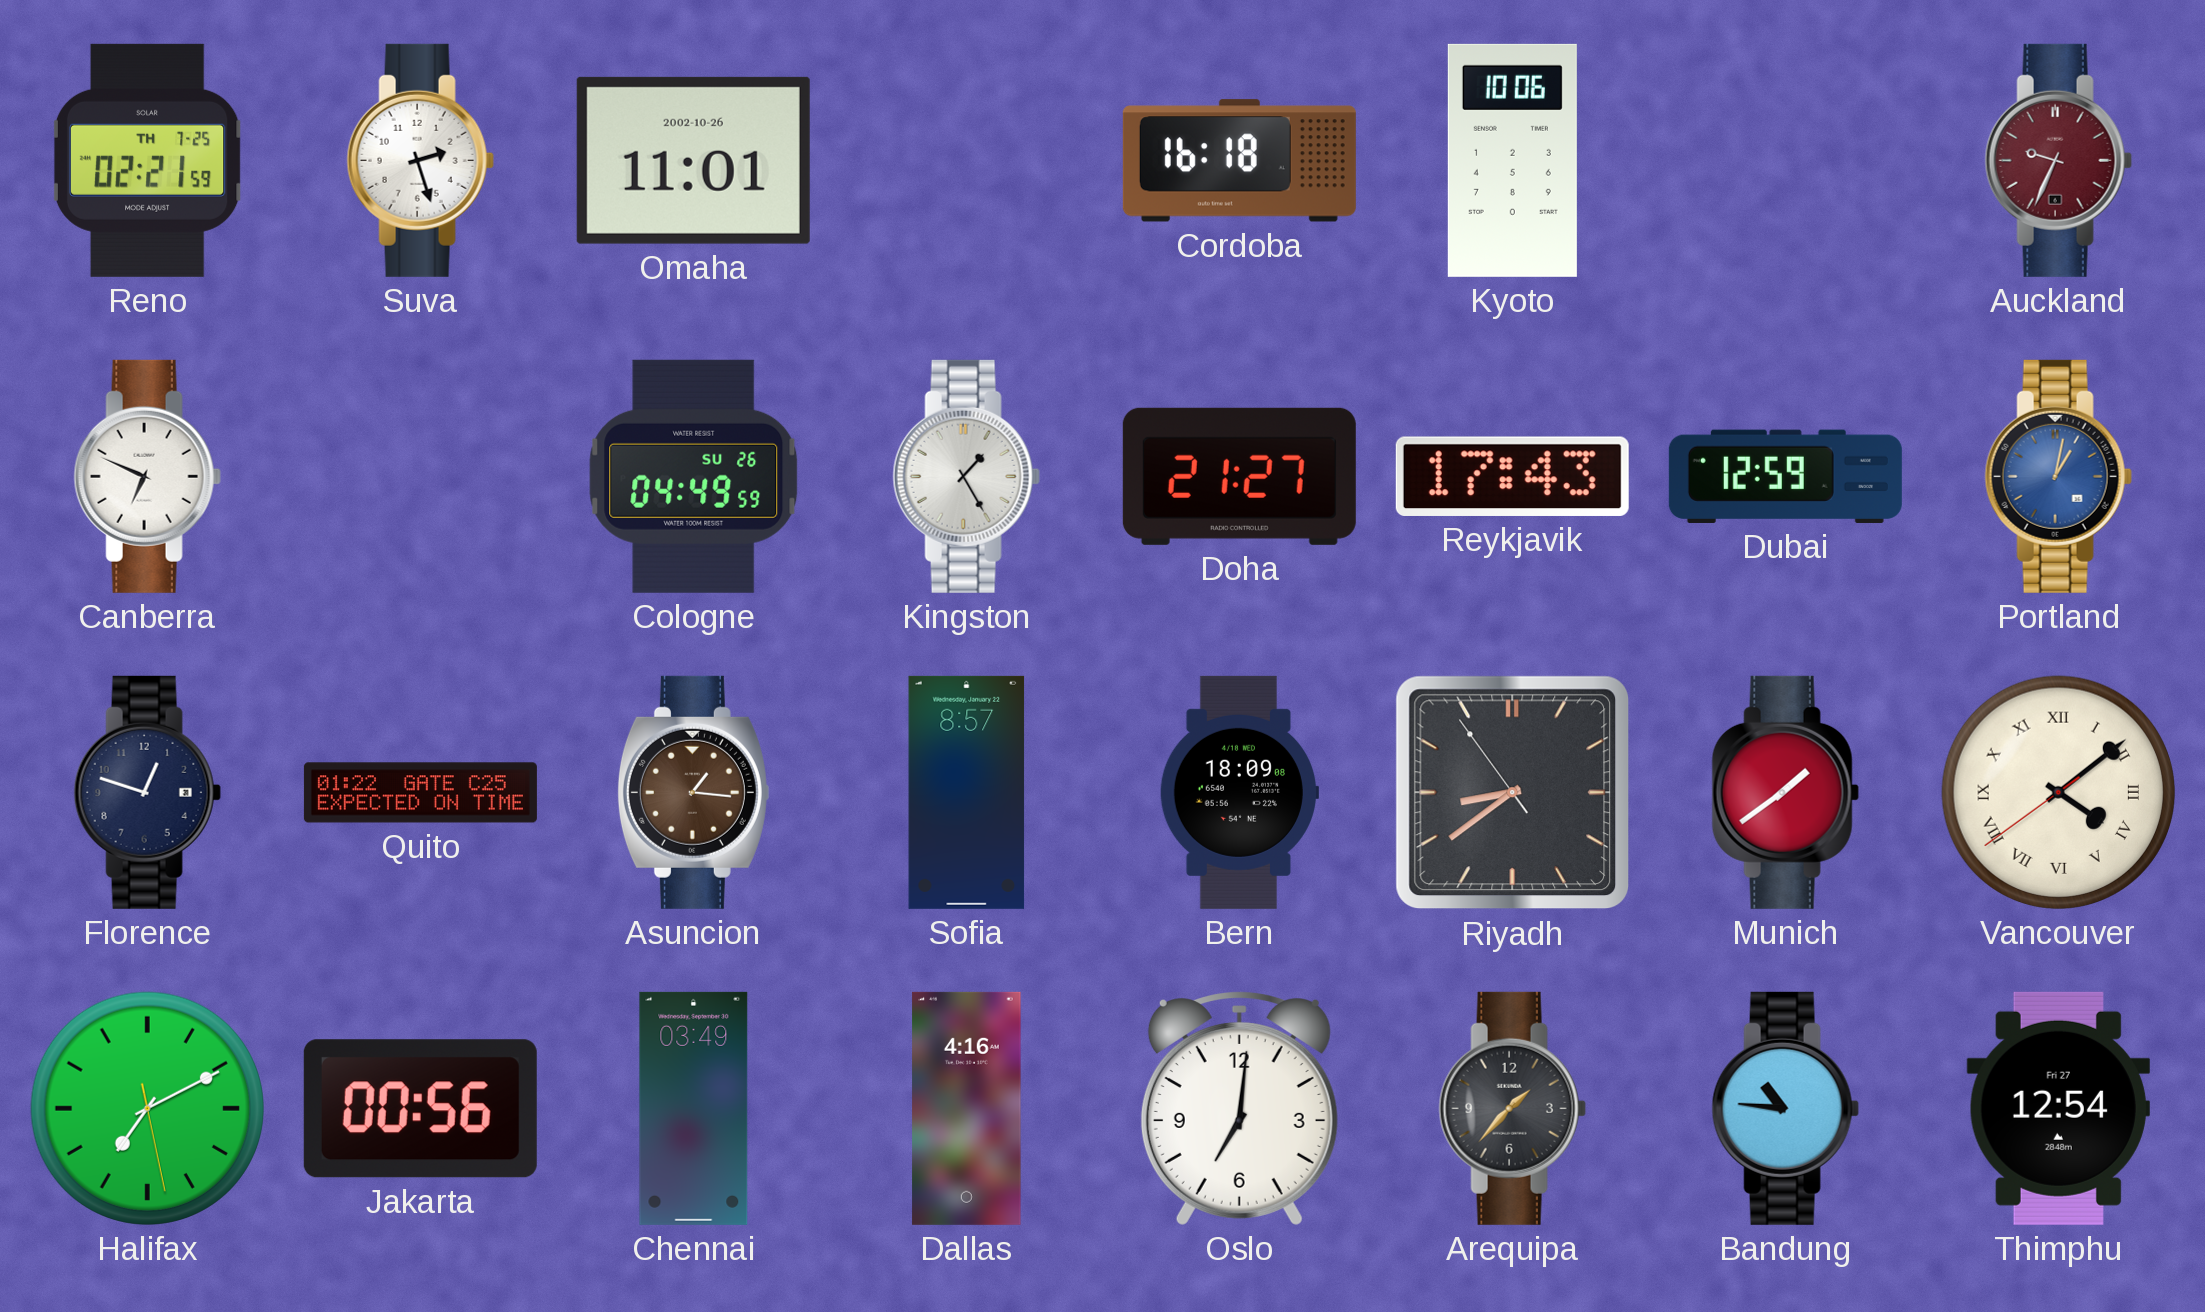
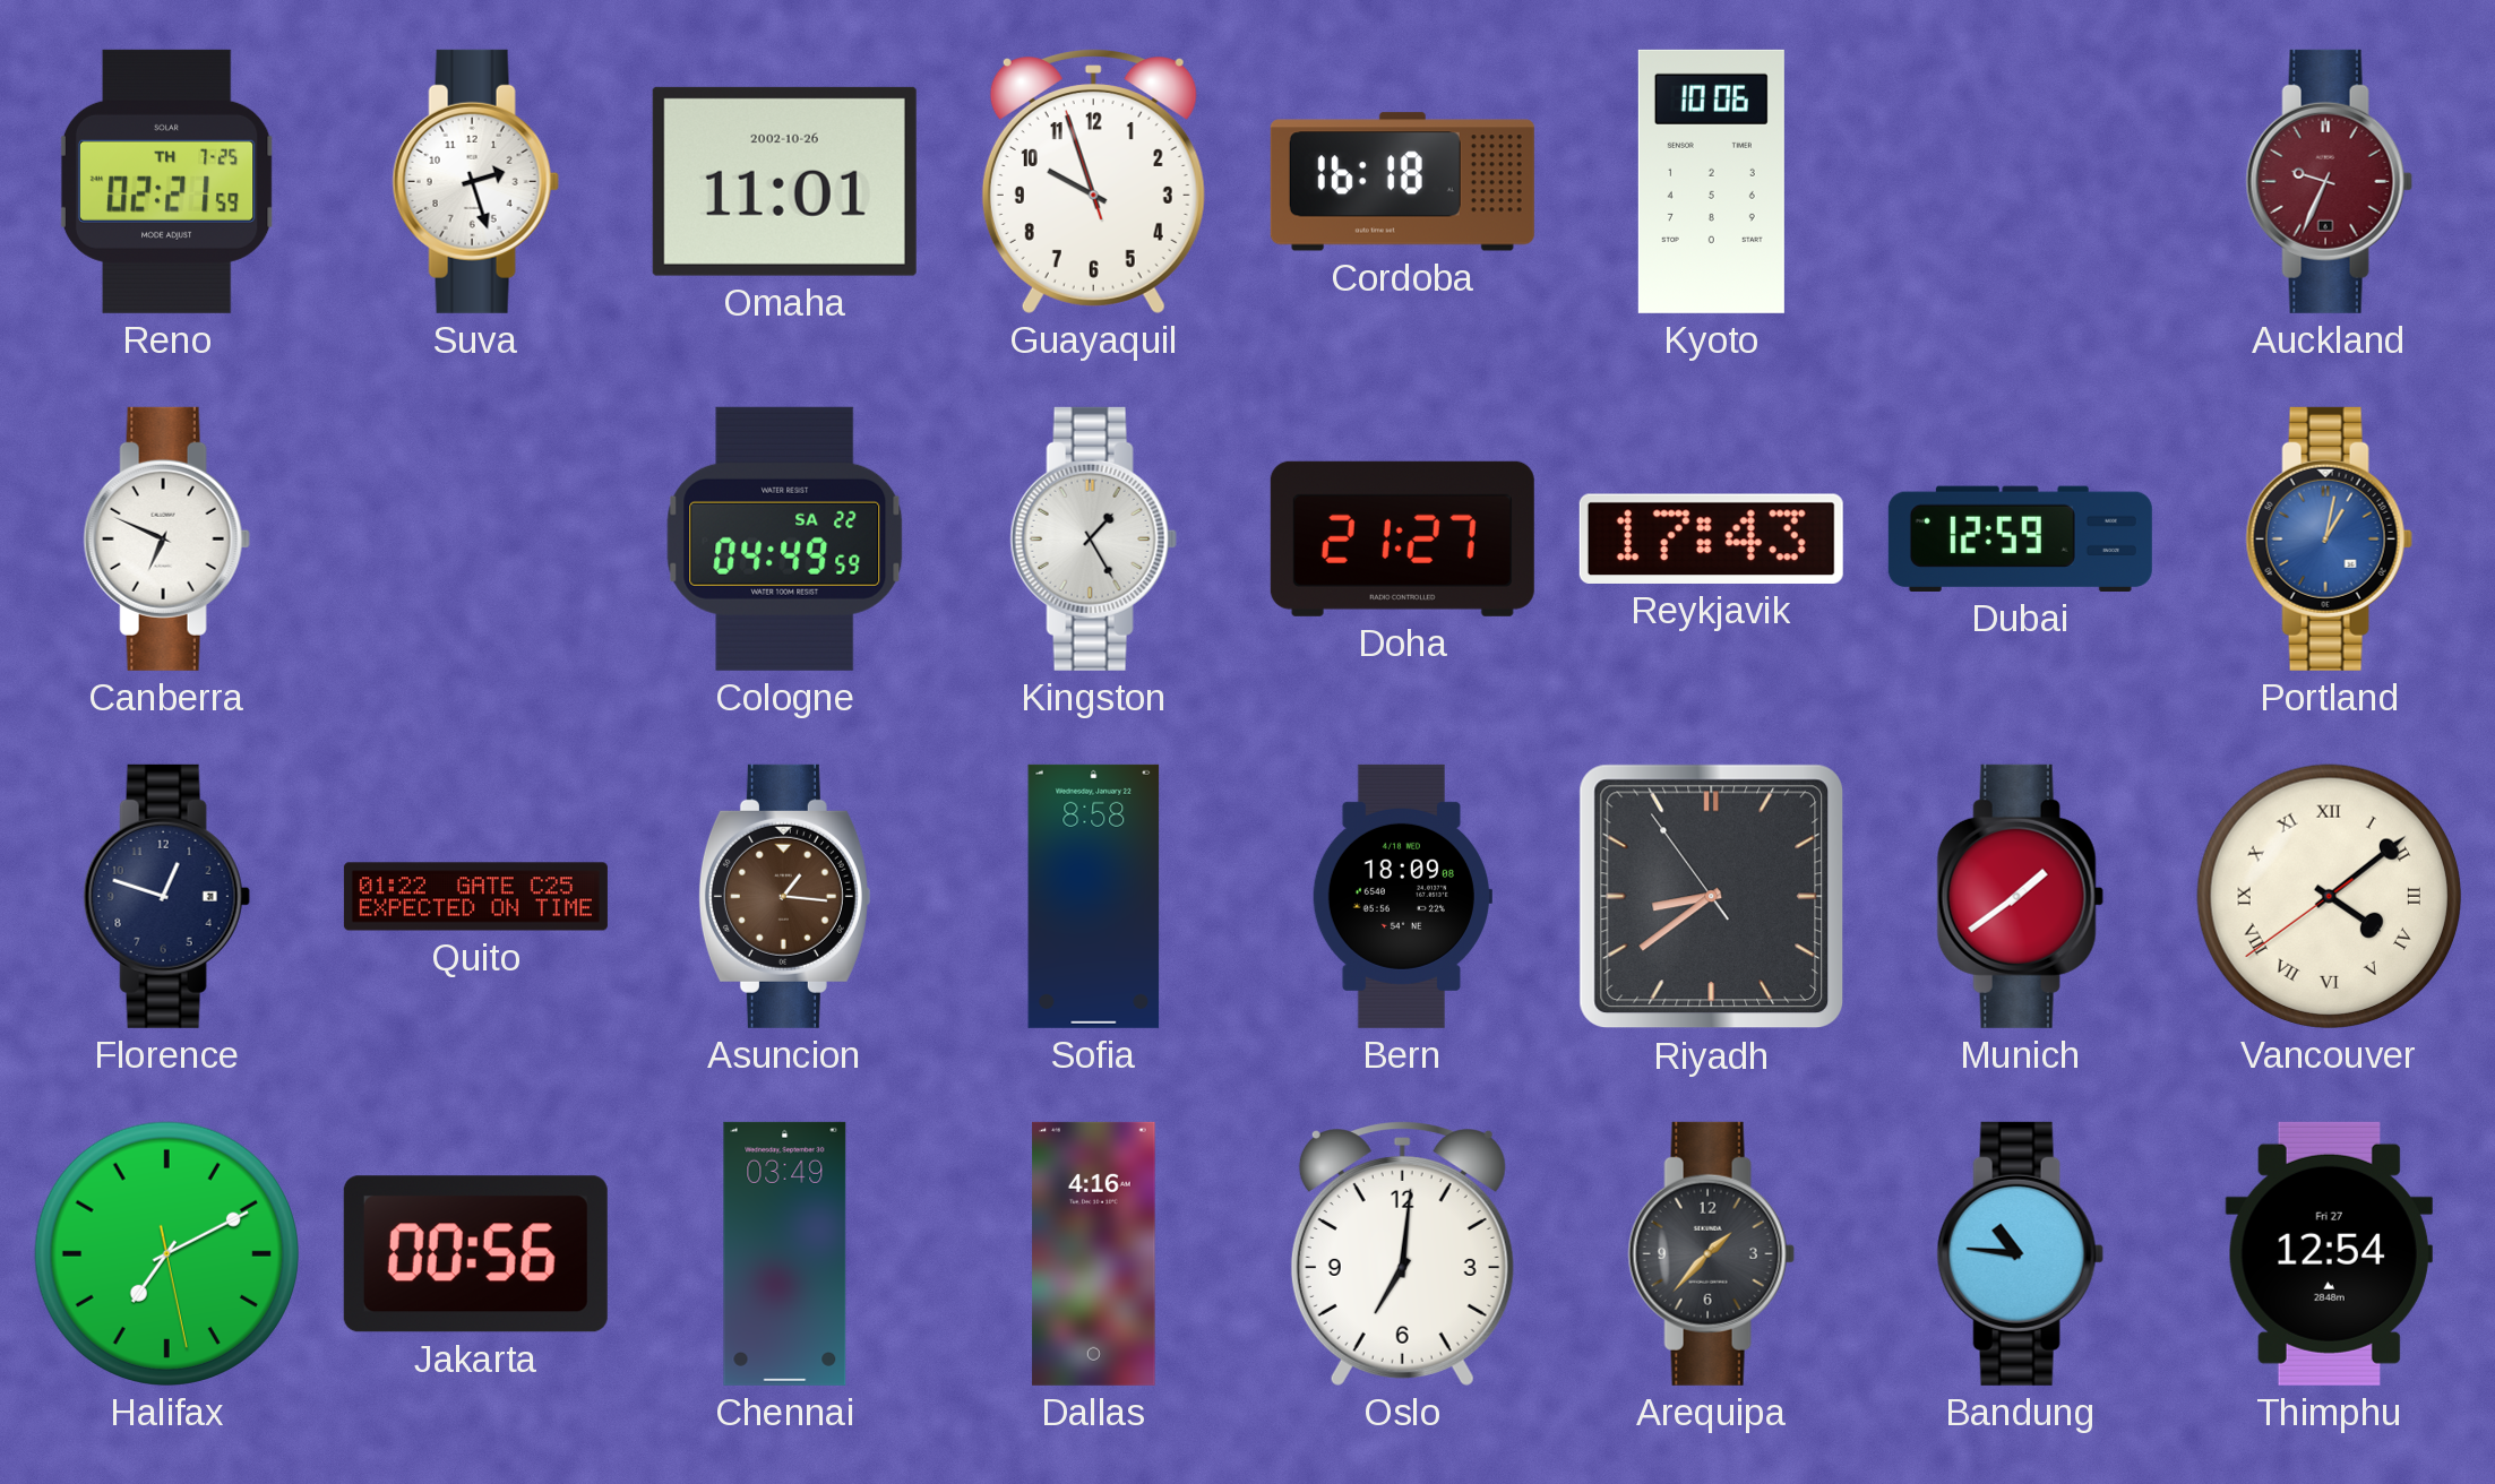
Guayaquil: none -> 9:56
Cologne date: SU 26 -> SA 22
Sofia: 8:57 -> 8:58
